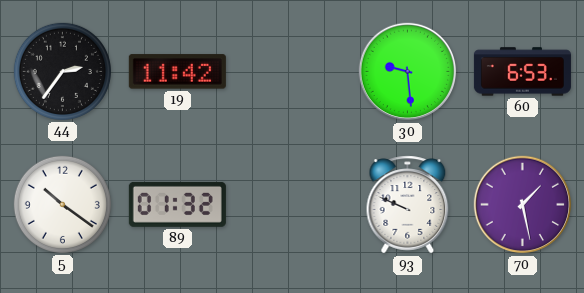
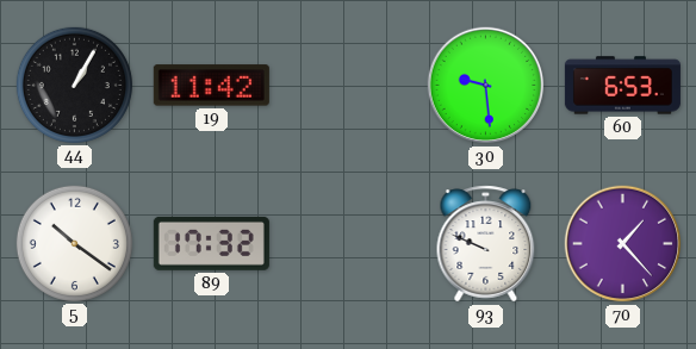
44: 2:36 -> 1:05
89: 01:32 -> 17:32
70: 1:28 -> 1:23
